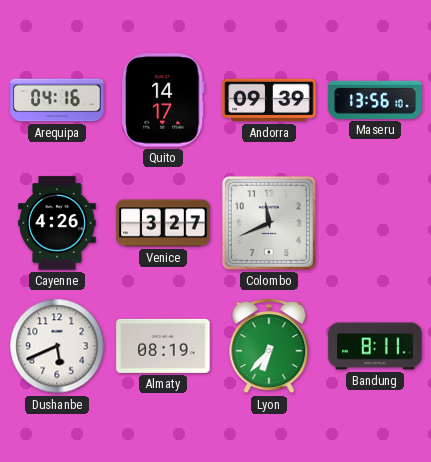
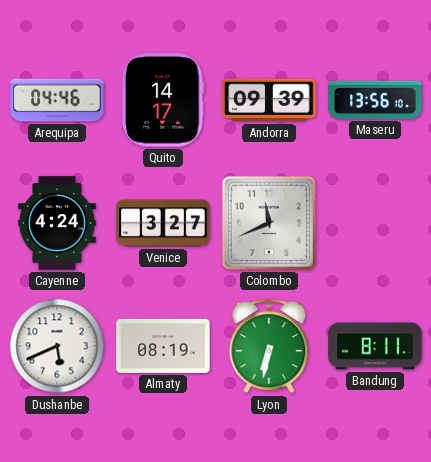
Arequipa: 04:16 -> 04:46
Cayenne: 4:26 -> 4:24
Lyon: 6:37 -> 6:32
